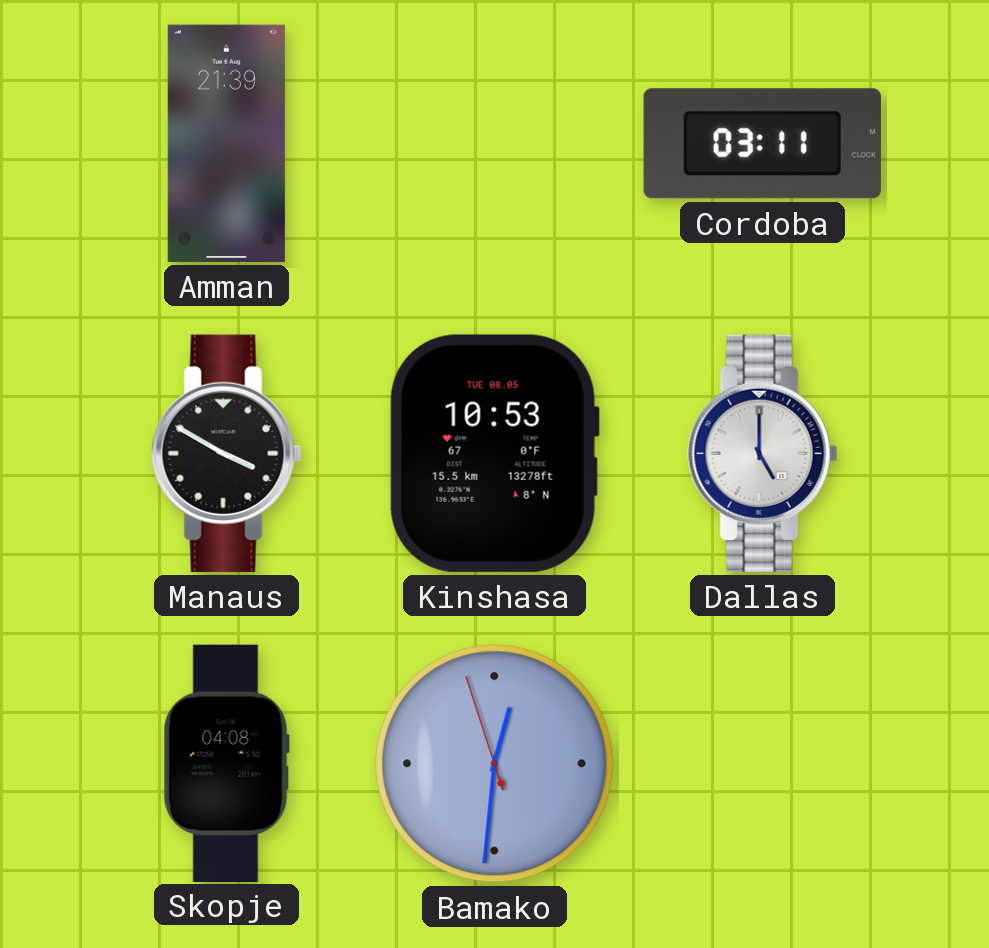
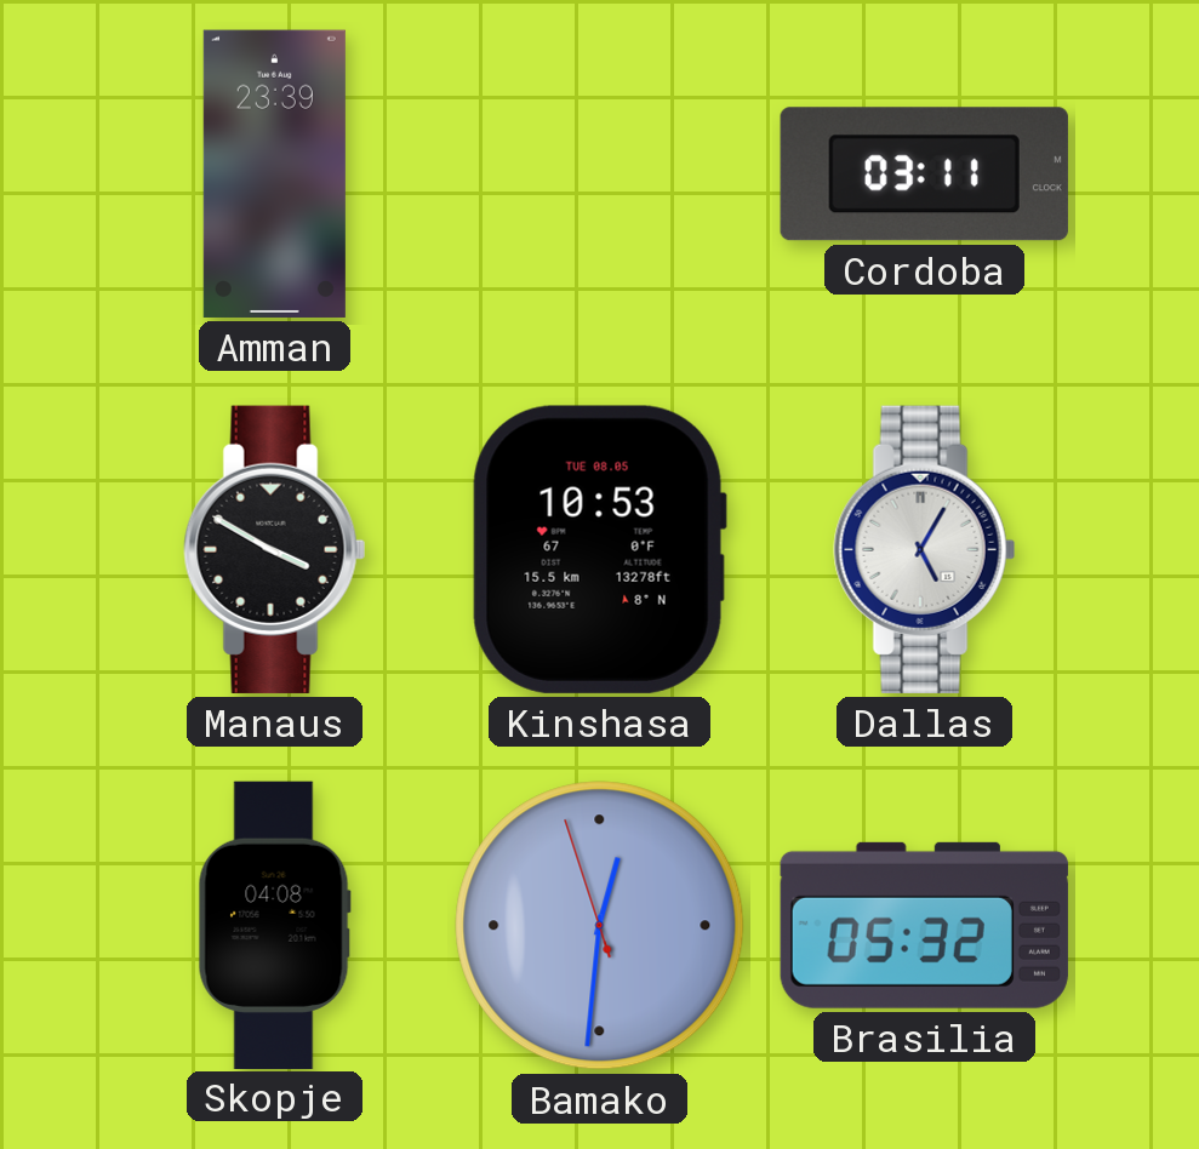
Amman: 21:39 -> 23:39
Dallas: 5:00 -> 5:05
Brasilia: none -> 05:32
